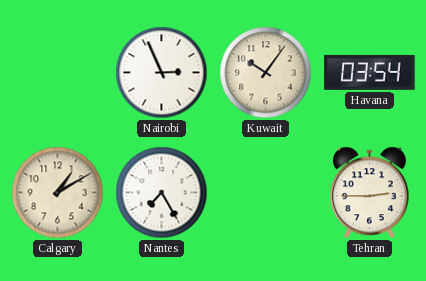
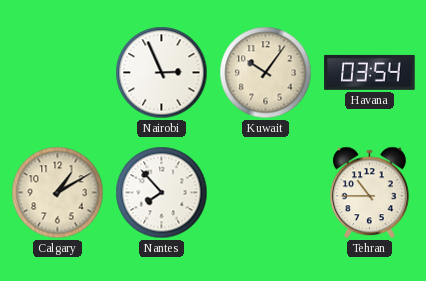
Nantes: 7:25 -> 7:53
Tehran: 2:45 -> 10:45
